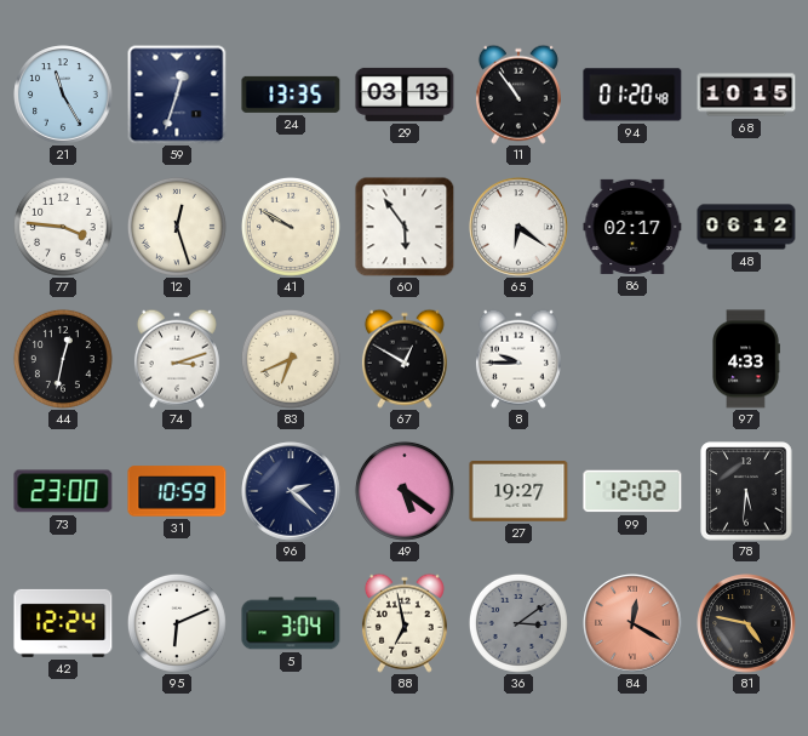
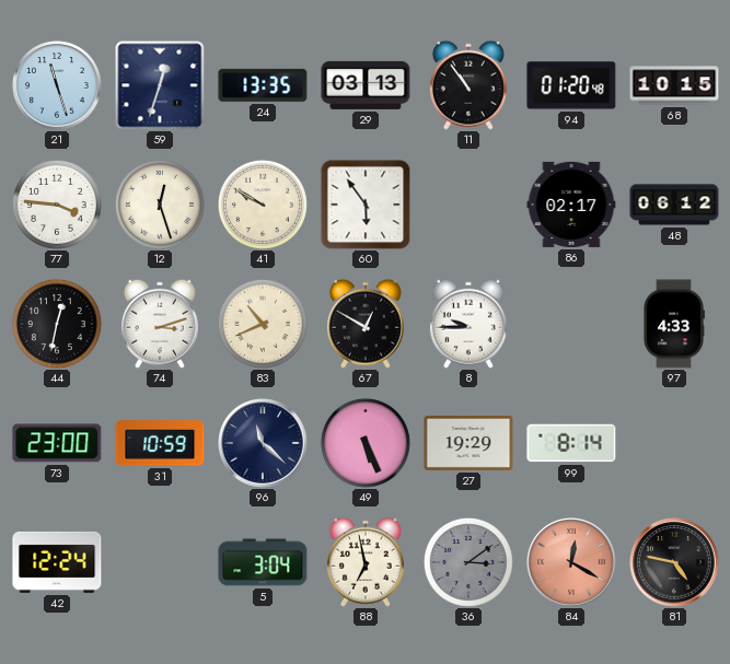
21: 11:25 -> 11:27
65: 6:21 -> none
83: 6:41 -> 10:41
96: 2:22 -> 11:22
49: 5:21 -> 5:26
27: 19:27 -> 19:29
99: 12:02 -> 8:14
78: 5:31 -> none
95: 6:11 -> none
